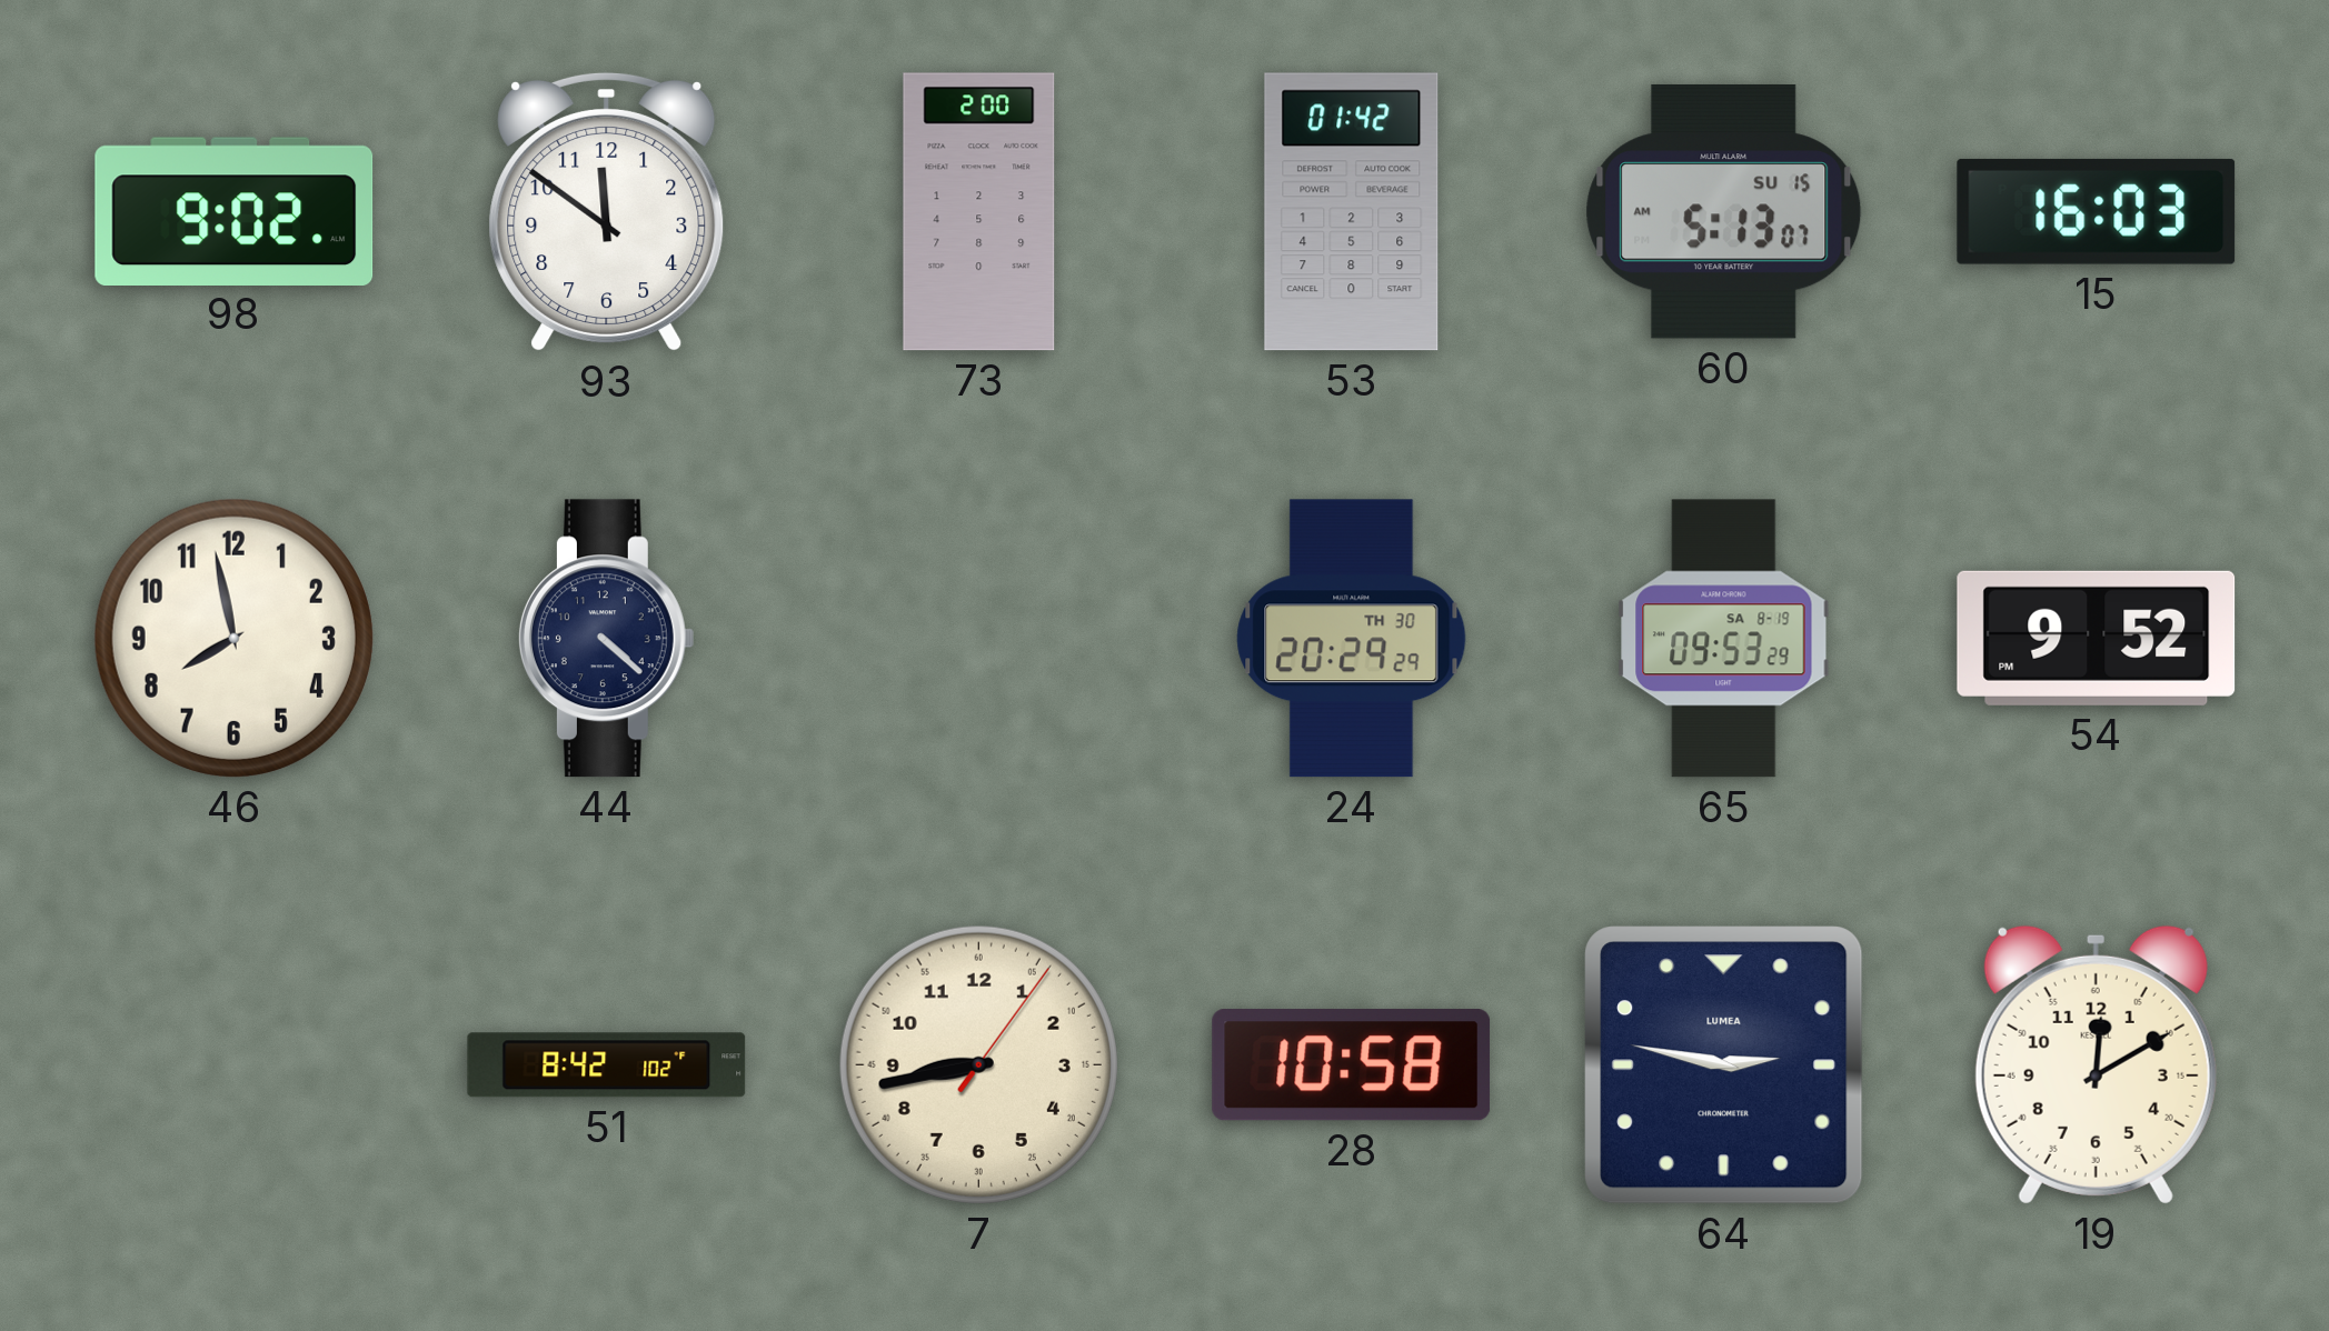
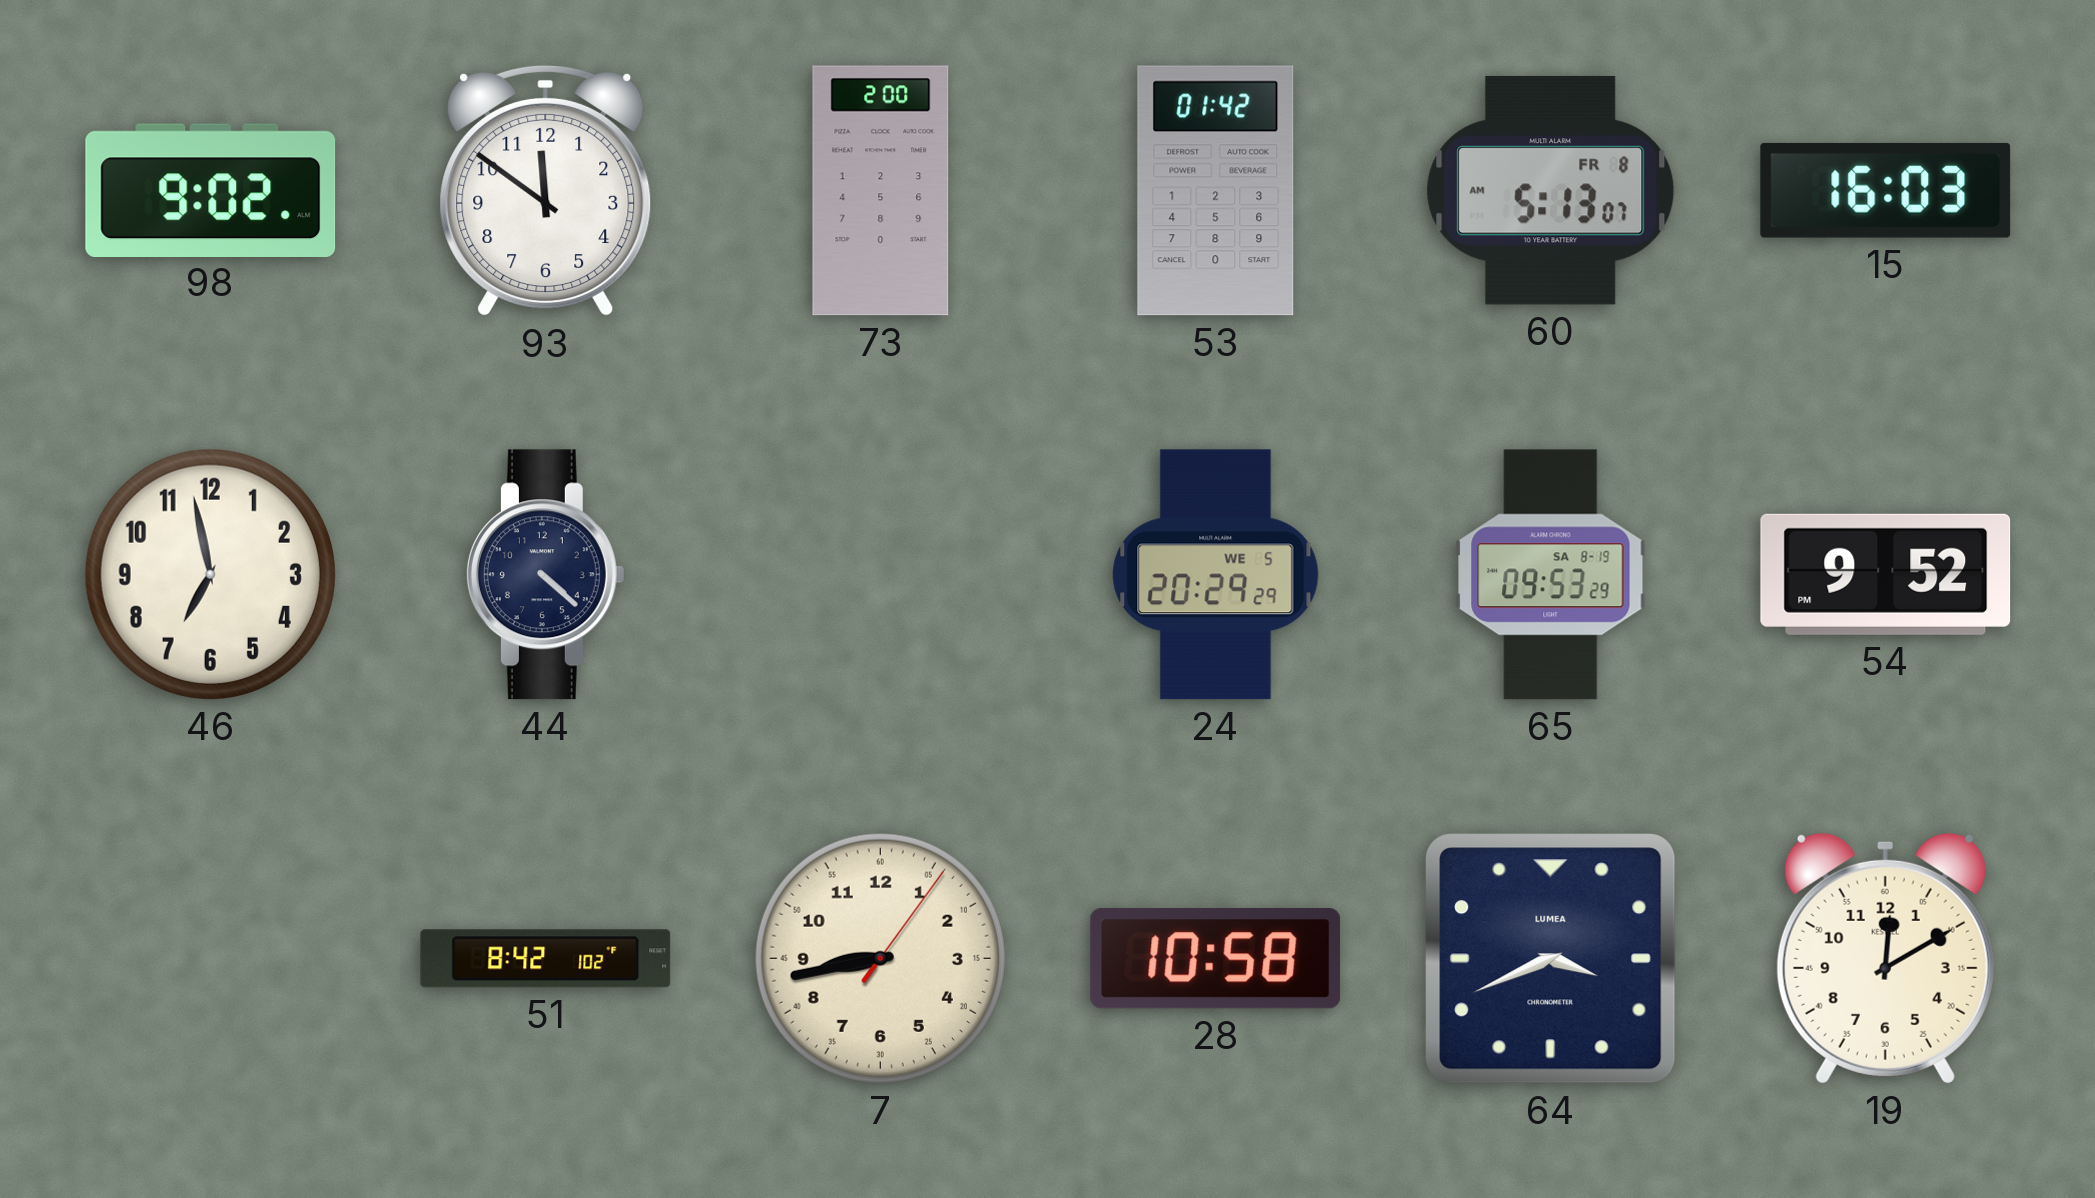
60 date: SU 15 -> FR 8
46: 7:58 -> 6:58
24 date: TH 30 -> WE 5
64: 2:47 -> 3:41
